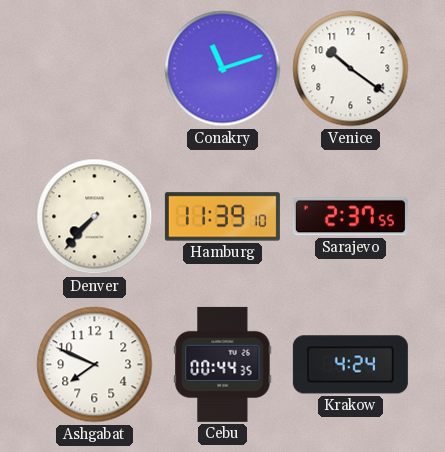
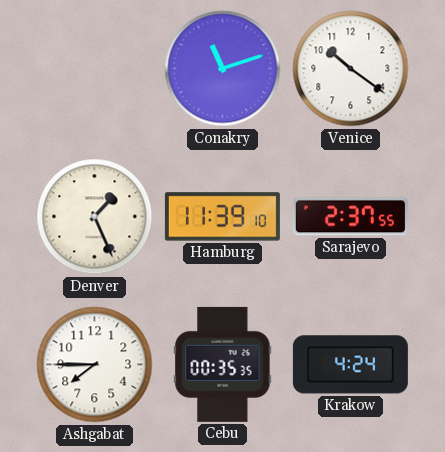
Denver: 7:37 -> 1:26
Ashgabat: 7:49 -> 7:45
Cebu: 00:44 -> 00:35
